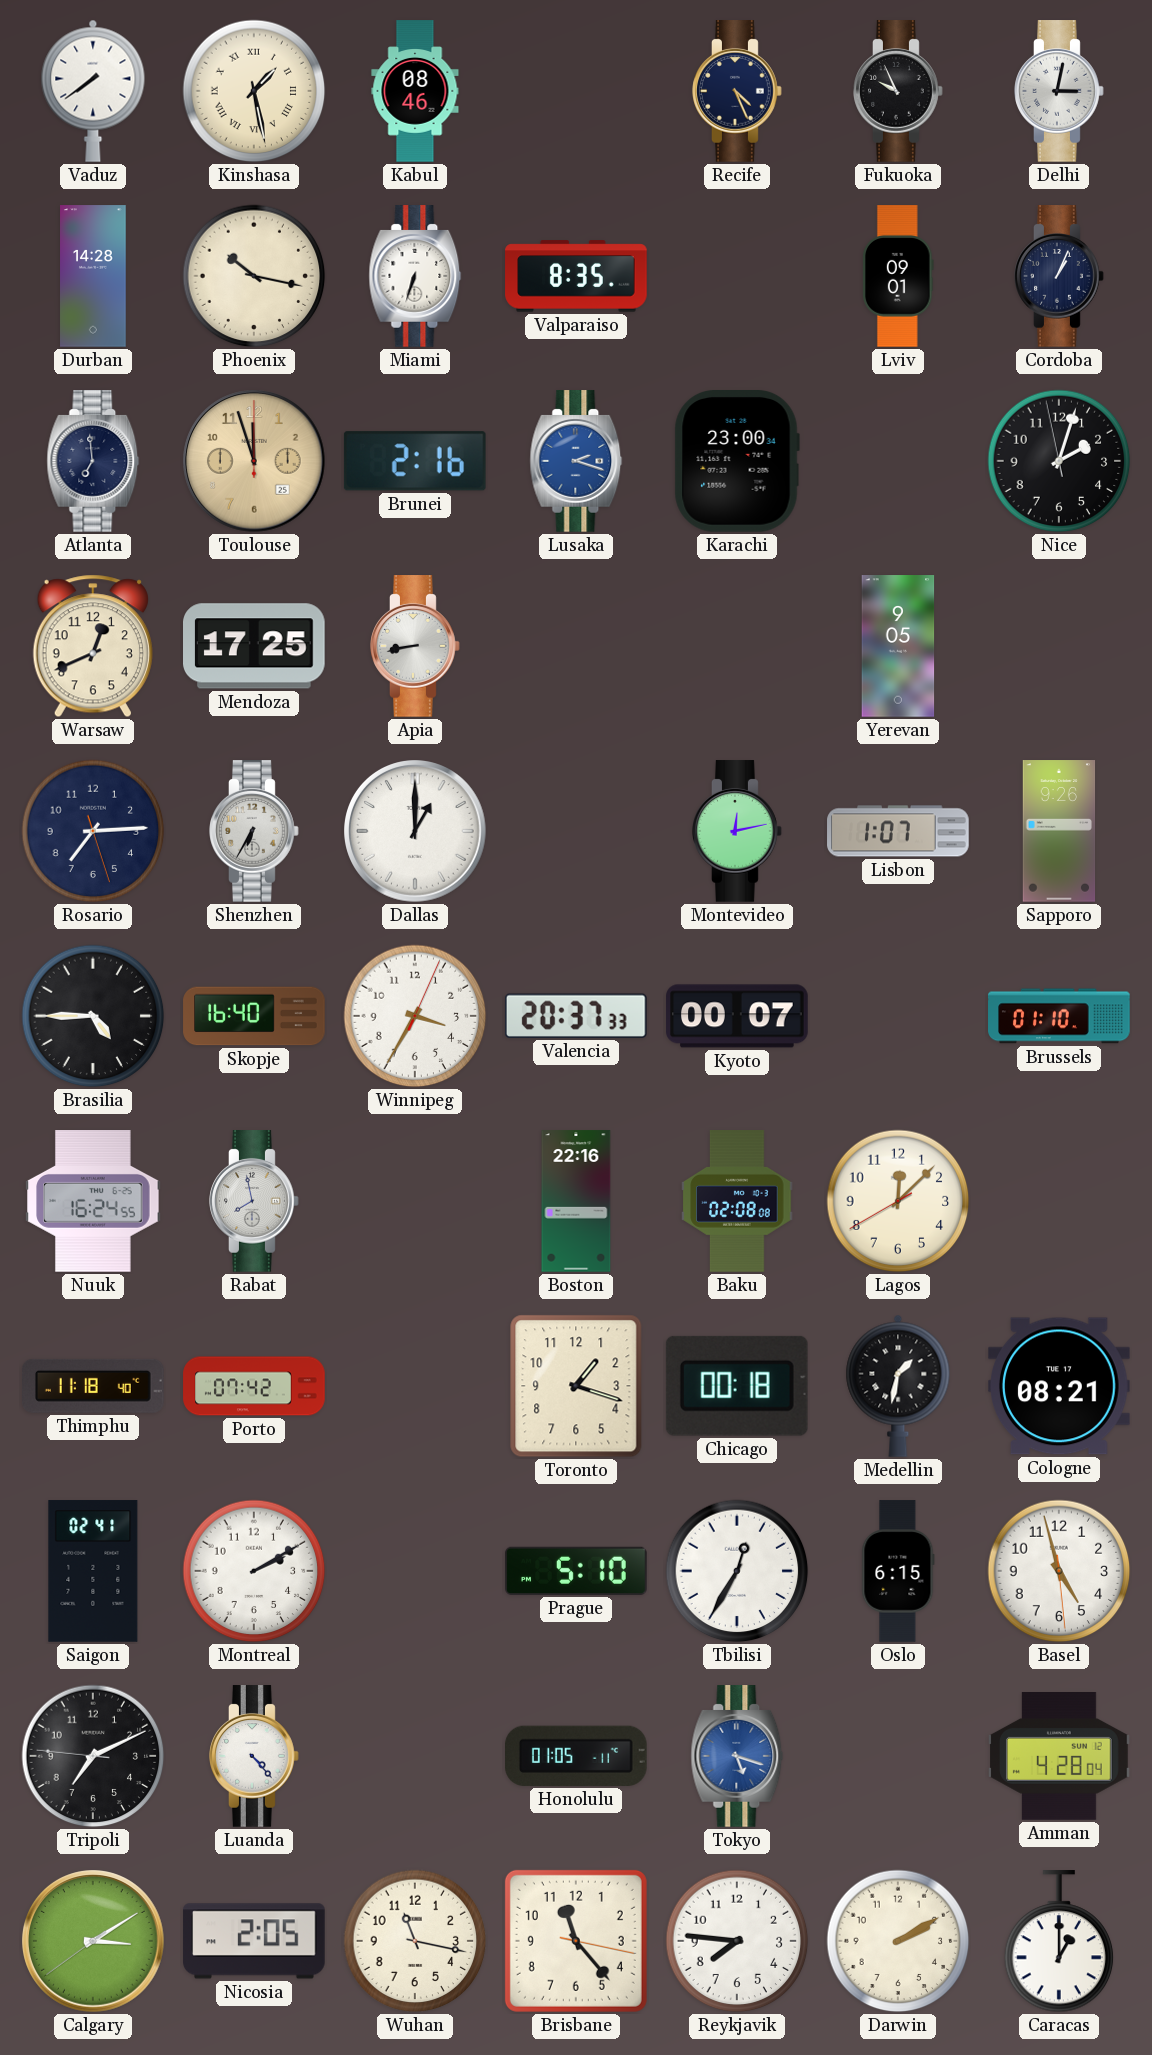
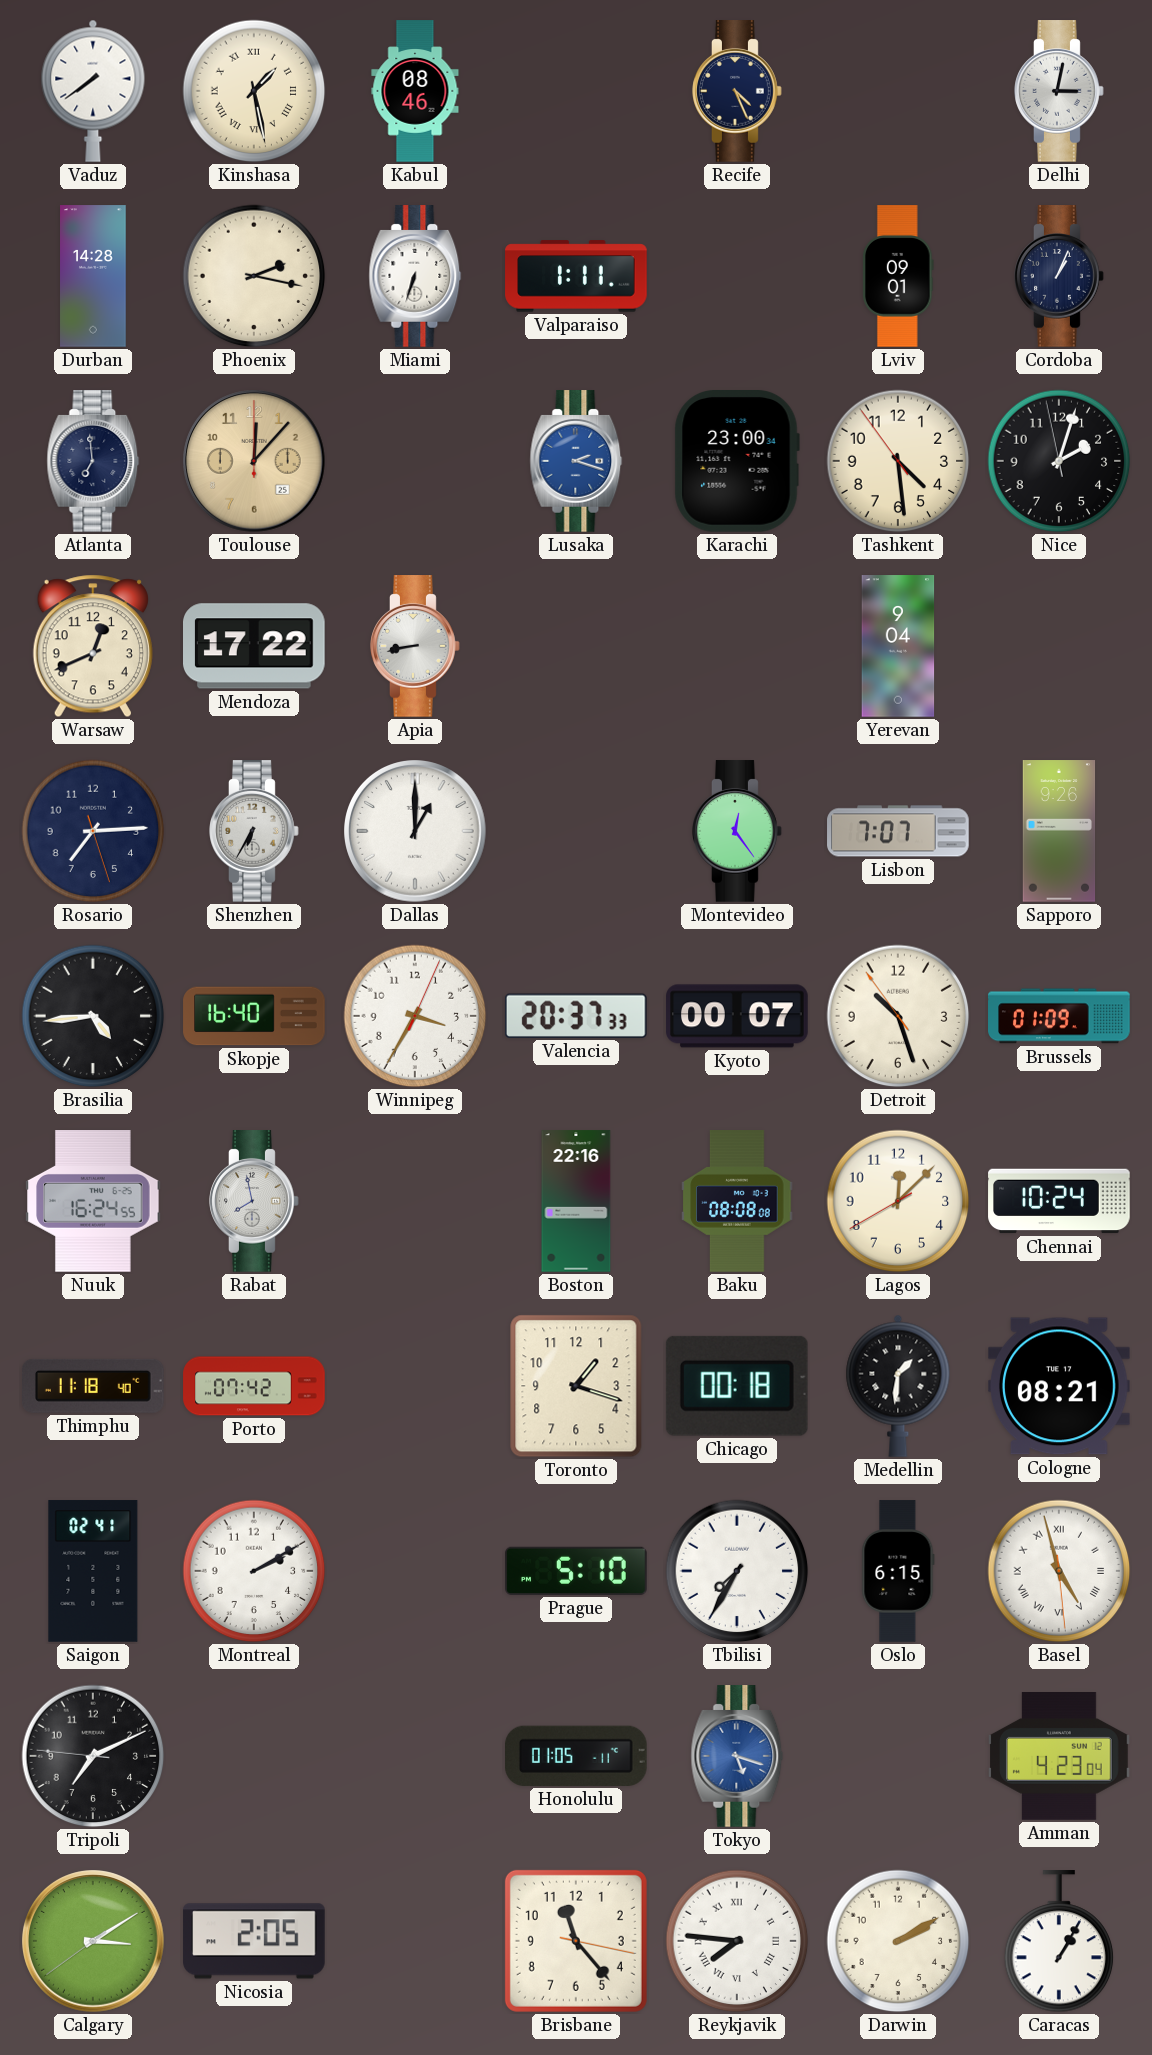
Fukuoka: 9:56 -> none
Phoenix: 10:17 -> 2:17
Valparaiso: 8:35 -> 1:11
Toulouse: 11:57 -> 12:07
Brunei: 2:16 -> none
Tashkent: none -> 4:28
Mendoza: 17:25 -> 17:22
Yerevan: 9:05 -> 9:04
Montevideo: 12:13 -> 12:24
Lisbon: 1:07 -> 7:07
Brasilia: 4:45 -> 4:44
Detroit: none -> 10:26
Brussels: 01:10 -> 01:09
Baku: 02:08 -> 08:08
Chennai: none -> 10:24
Medellin: 1:32 -> 1:31
Tbilisi: 12:35 -> 7:35
Basel numerals: Arabic -> Roman
Luanda: 4:23 -> none
Amman: 4:28 -> 4:23
Wuhan: 11:17 -> none
Reykjavik numerals: Arabic -> Roman
Caracas: 1:00 -> 1:05
